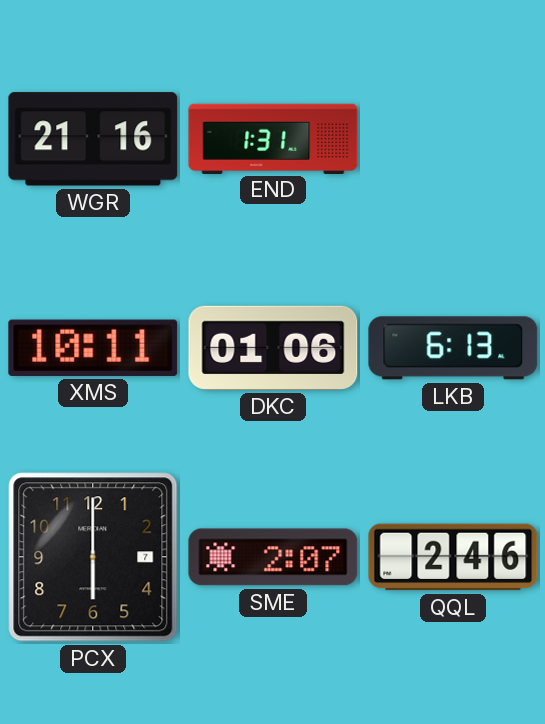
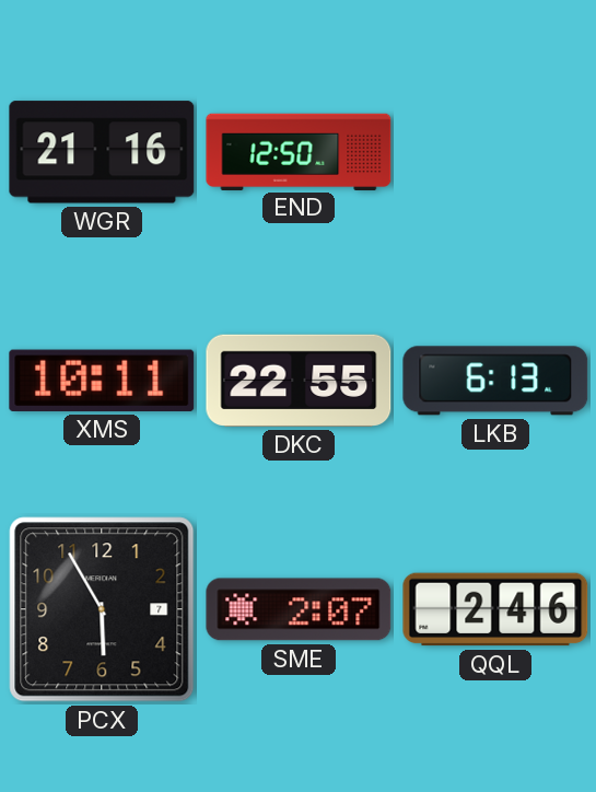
END: 1:31 -> 12:50
DKC: 01:06 -> 22:55
PCX: 6:00 -> 5:55
